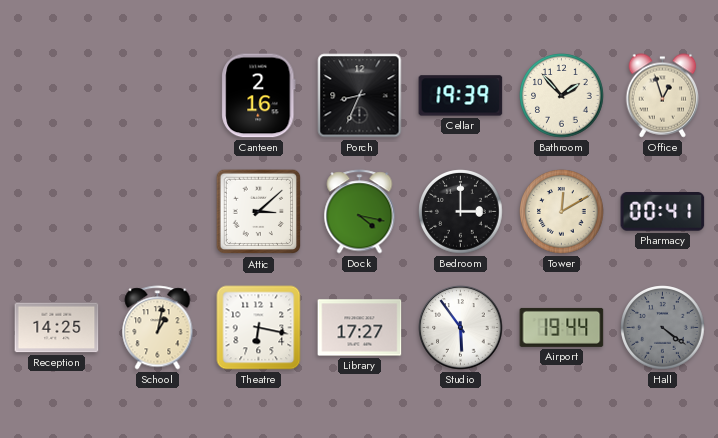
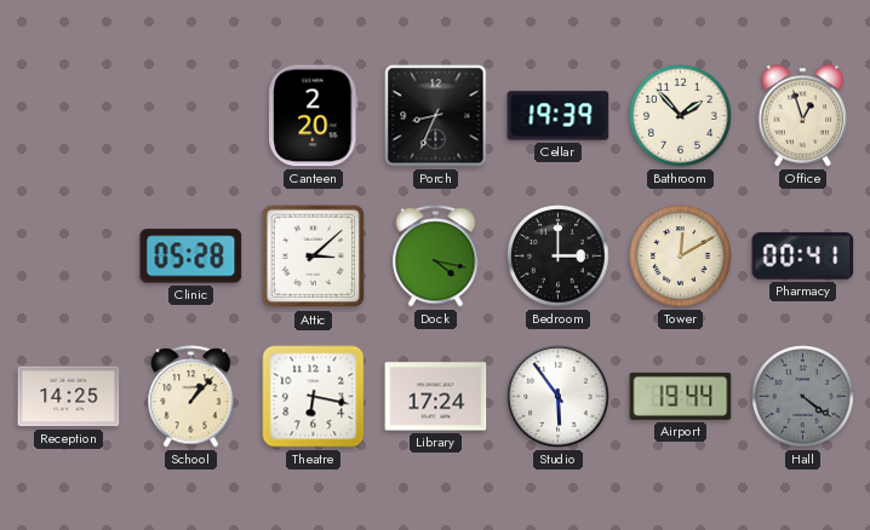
Canteen: 2:16 -> 2:20
Clinic: none -> 05:28
School: 1:02 -> 1:07
Library: 17:27 -> 17:24
